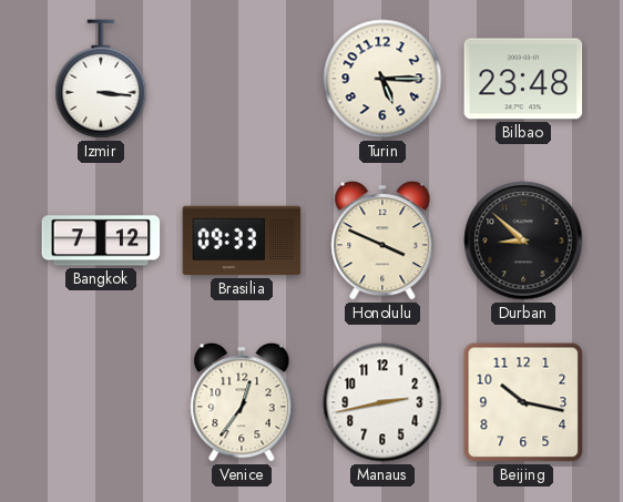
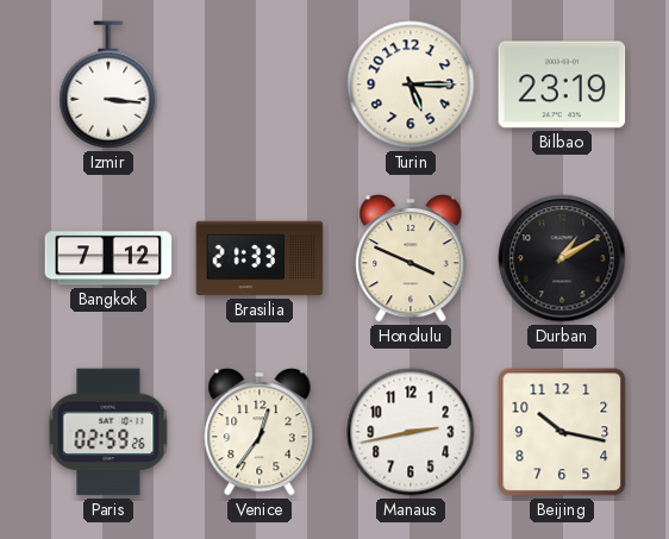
Bilbao: 23:48 -> 23:19
Brasilia: 09:33 -> 21:33
Durban: 8:52 -> 1:10
Paris: none -> 02:59
